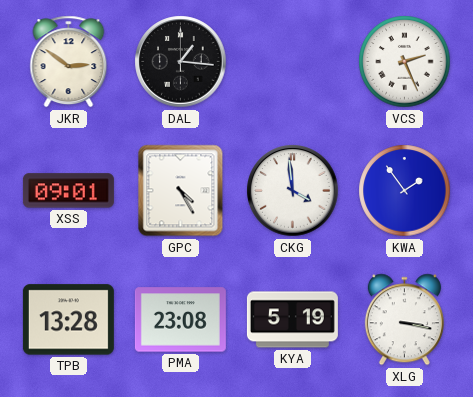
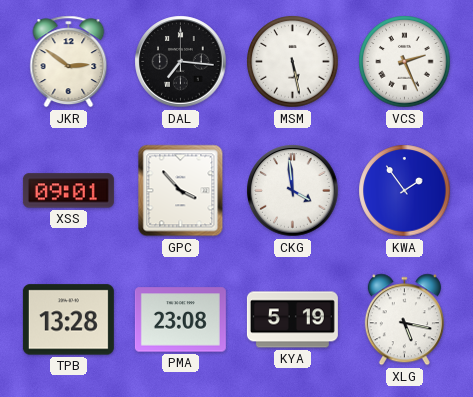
DAL: 1:16 -> 7:16
MSM: none -> 5:28
GPC: 4:25 -> 3:53
XLG: 3:17 -> 5:17
